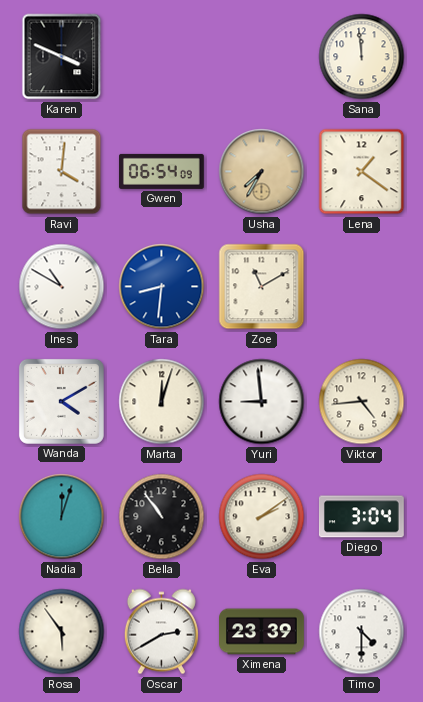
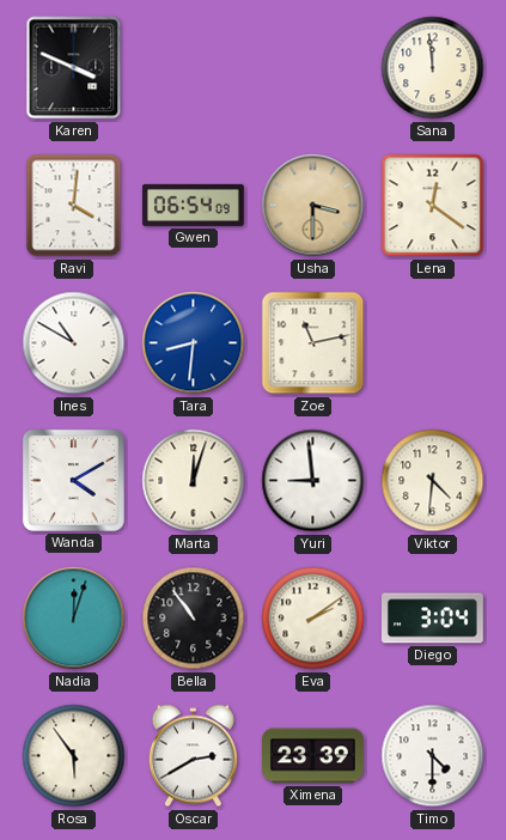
Usha: 7:35 -> 3:30
Lena: 1:21 -> 12:21
Zoe: 11:10 -> 11:13
Viktor: 4:44 -> 4:31
